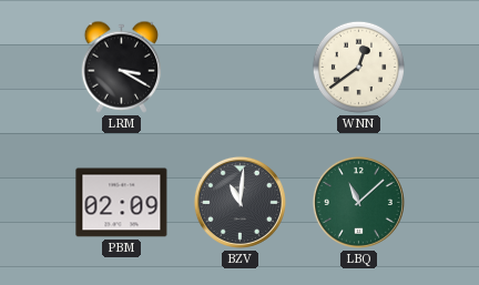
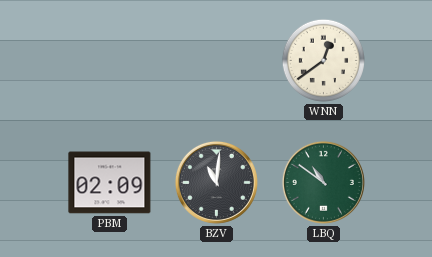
LRM: 3:20 -> none
LBQ: 11:08 -> 10:51
